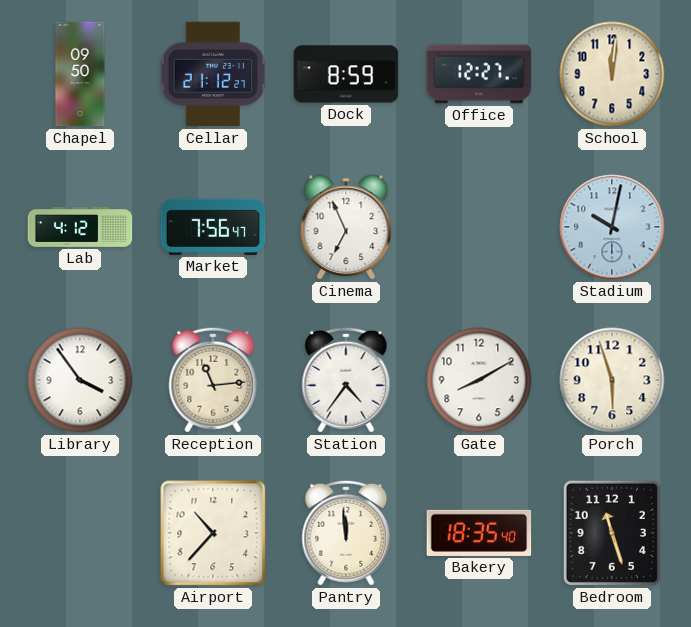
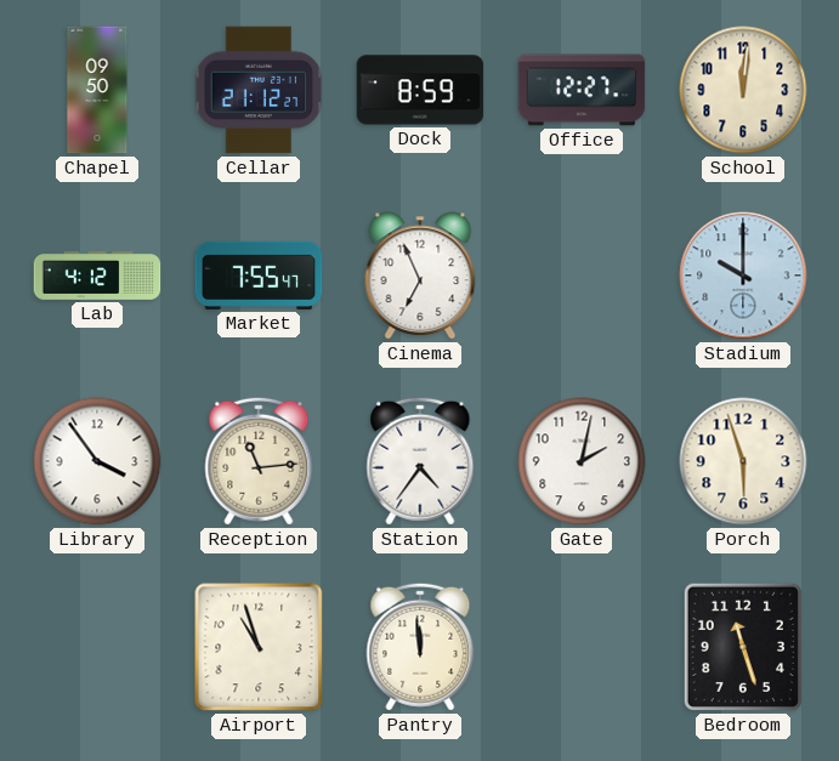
Market: 7:56 -> 7:55
Stadium: 10:02 -> 10:00
Gate: 8:10 -> 2:02
Airport: 10:37 -> 10:57
Bakery: 18:35 -> none
